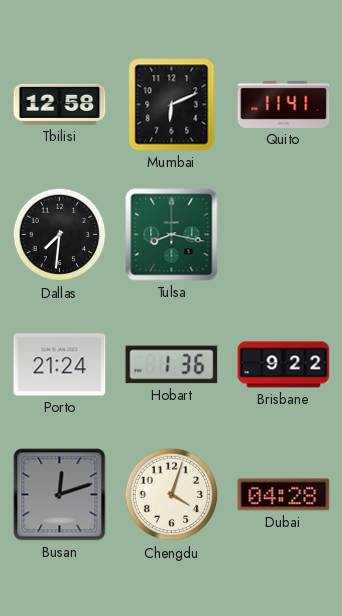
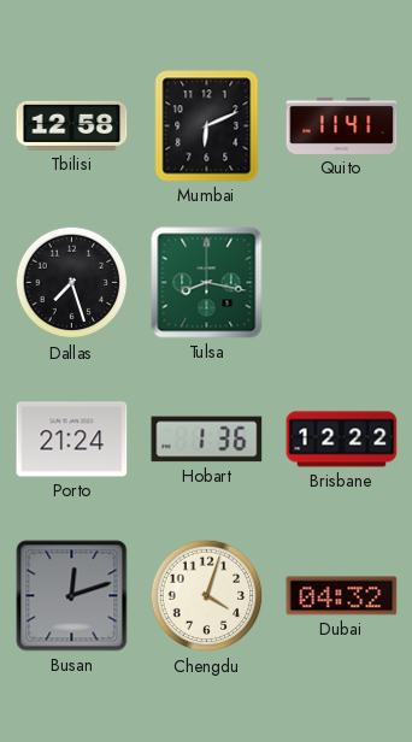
Dallas: 7:31 -> 7:27
Brisbane: 9:22 -> 12:22
Dubai: 04:28 -> 04:32
